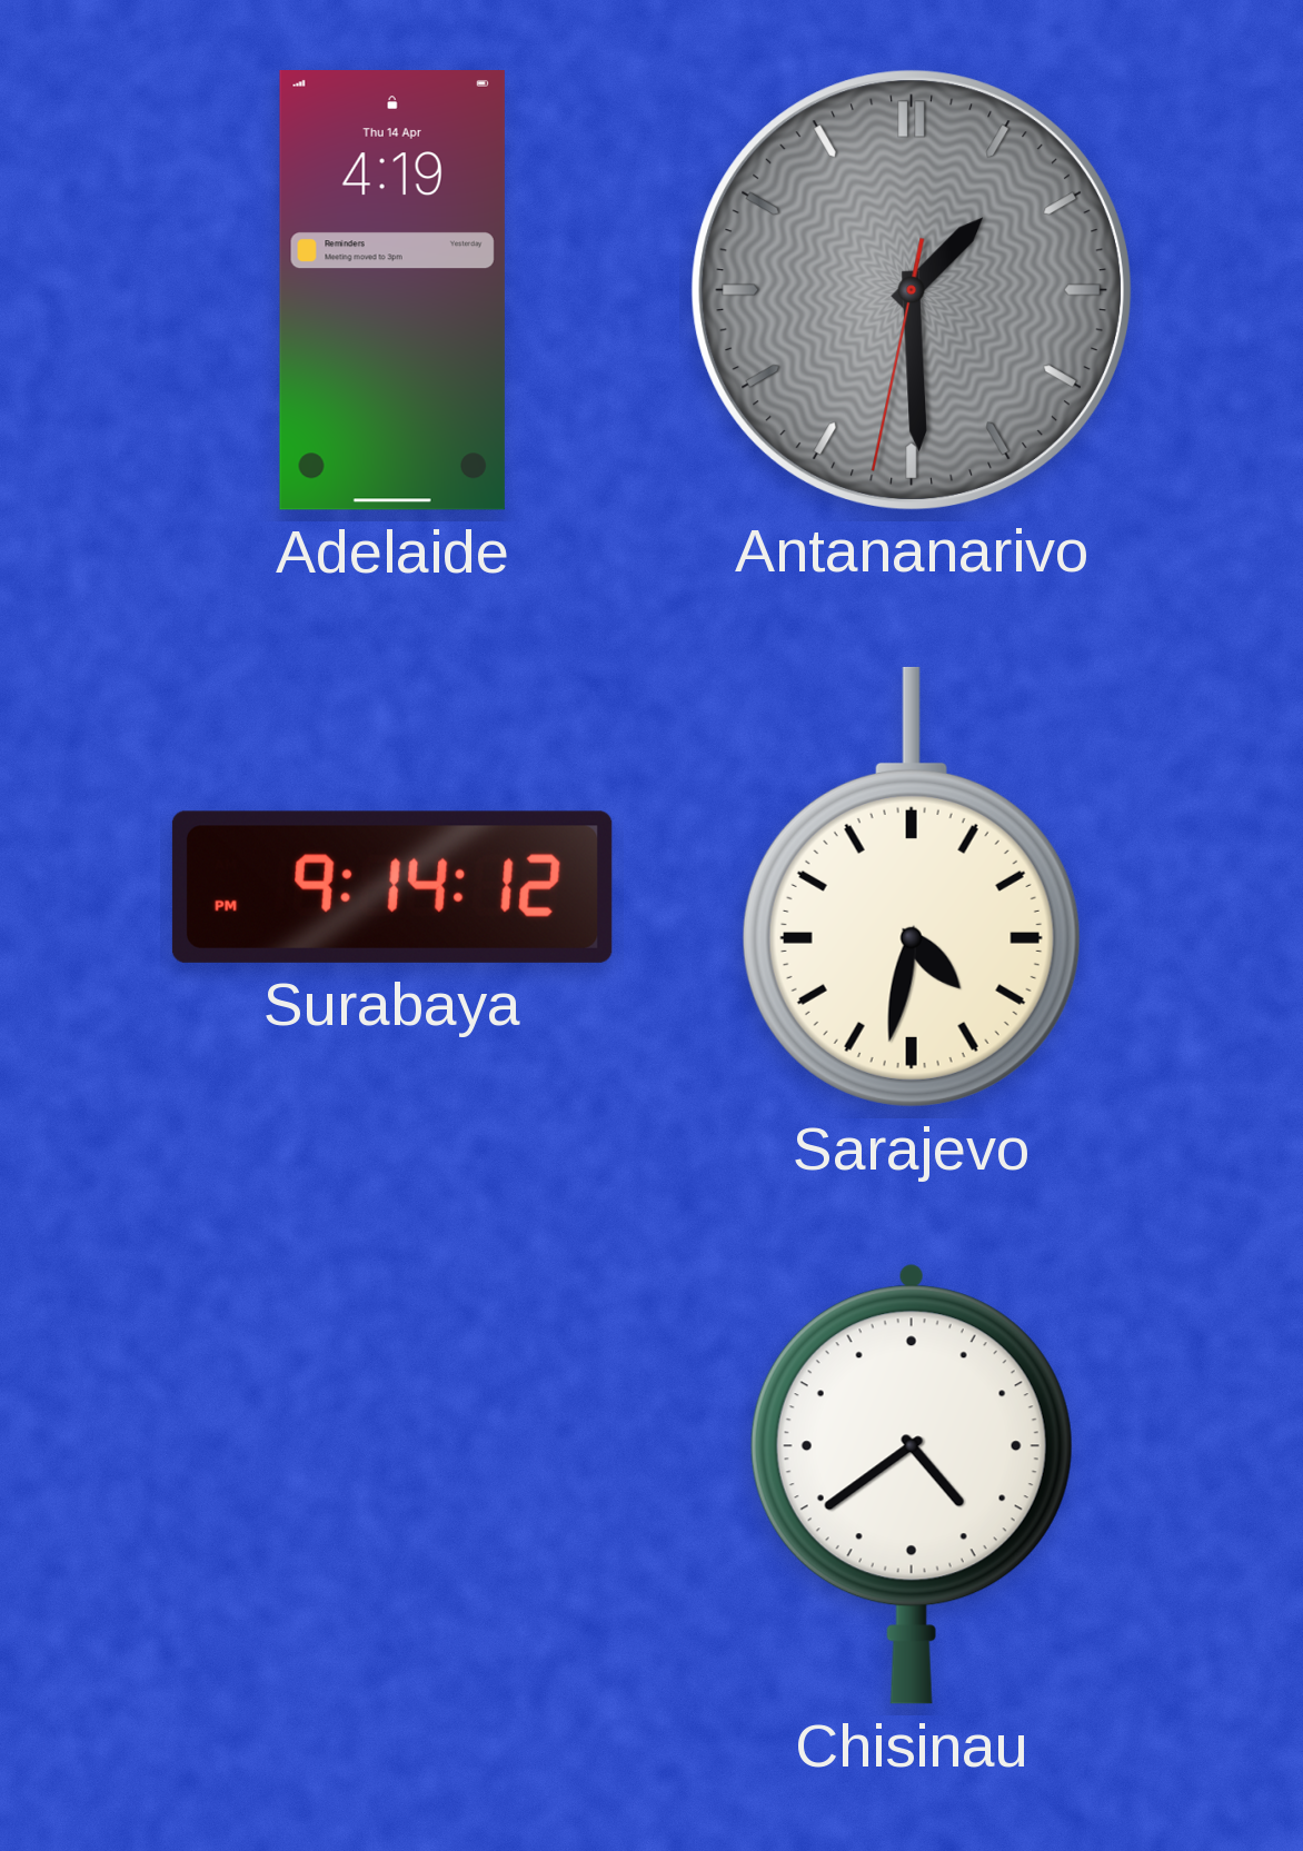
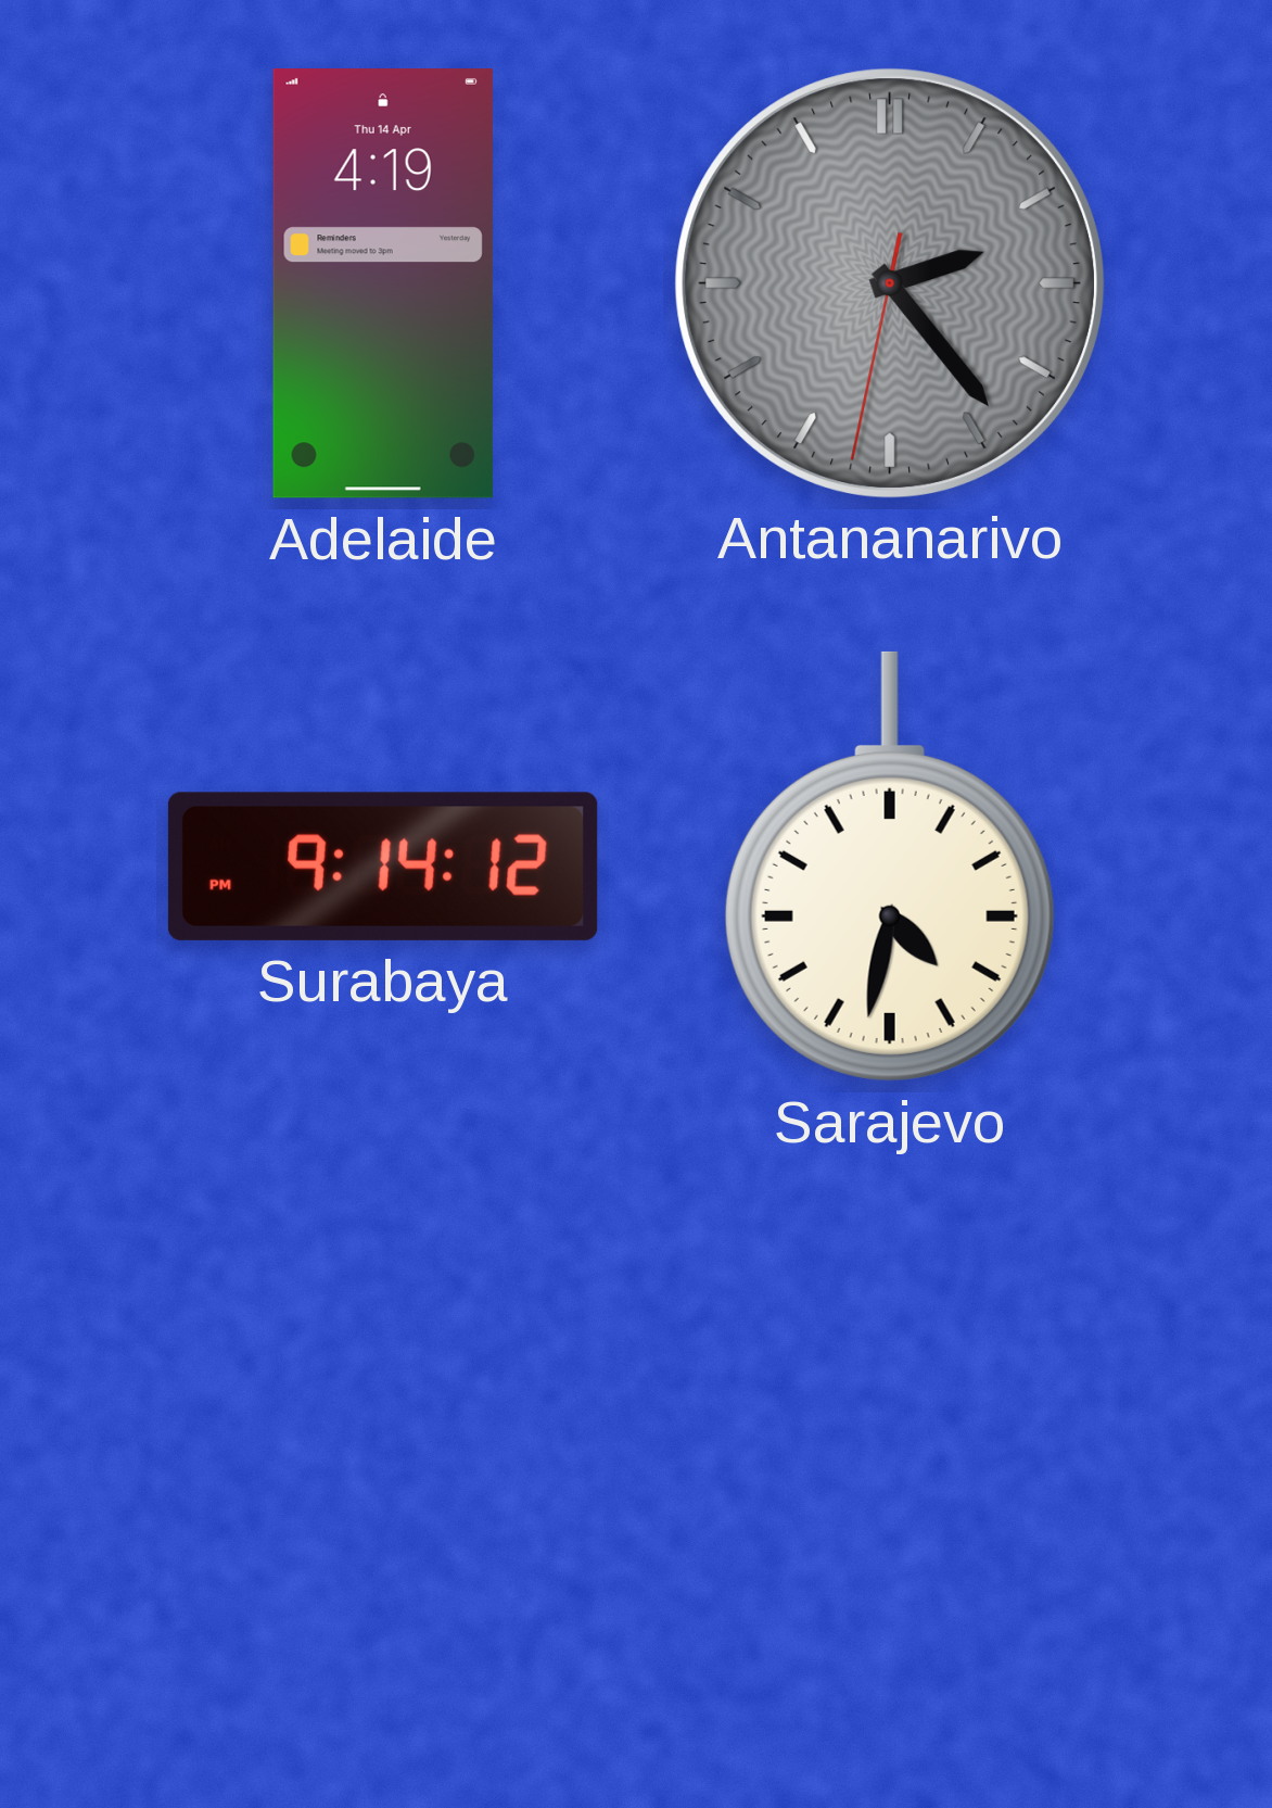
Antananarivo: 1:29 -> 2:23
Chisinau: 4:39 -> none
